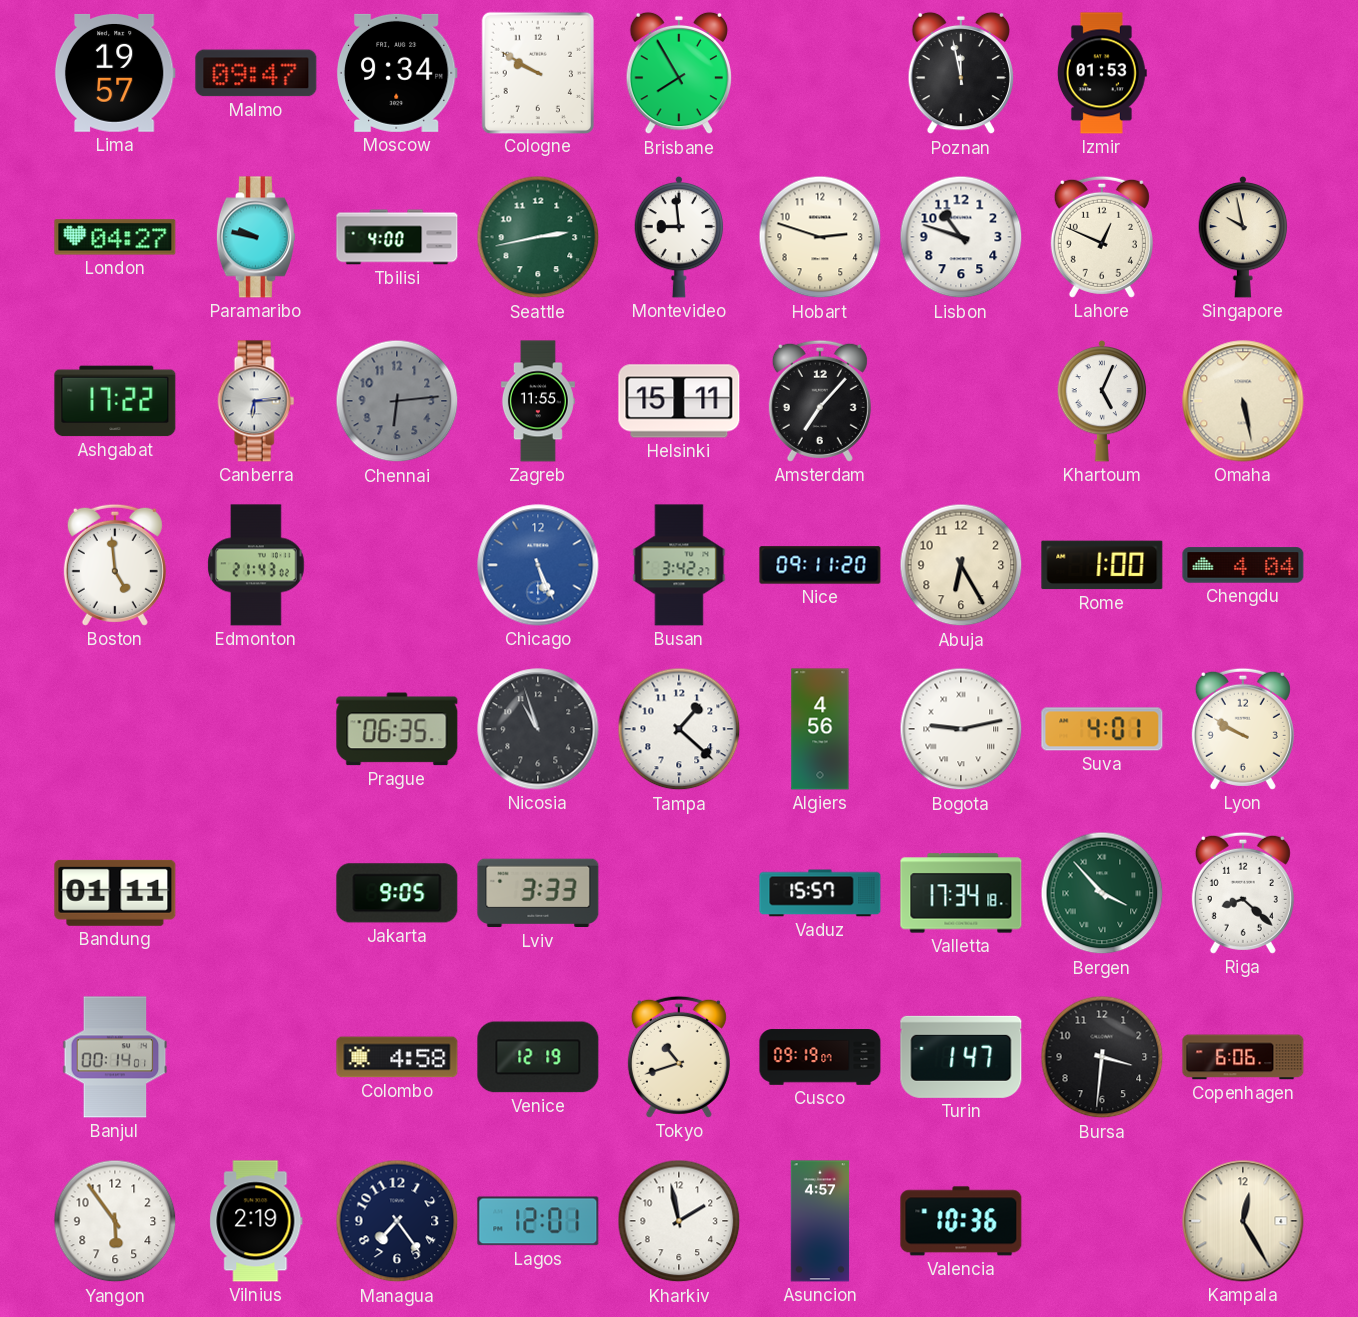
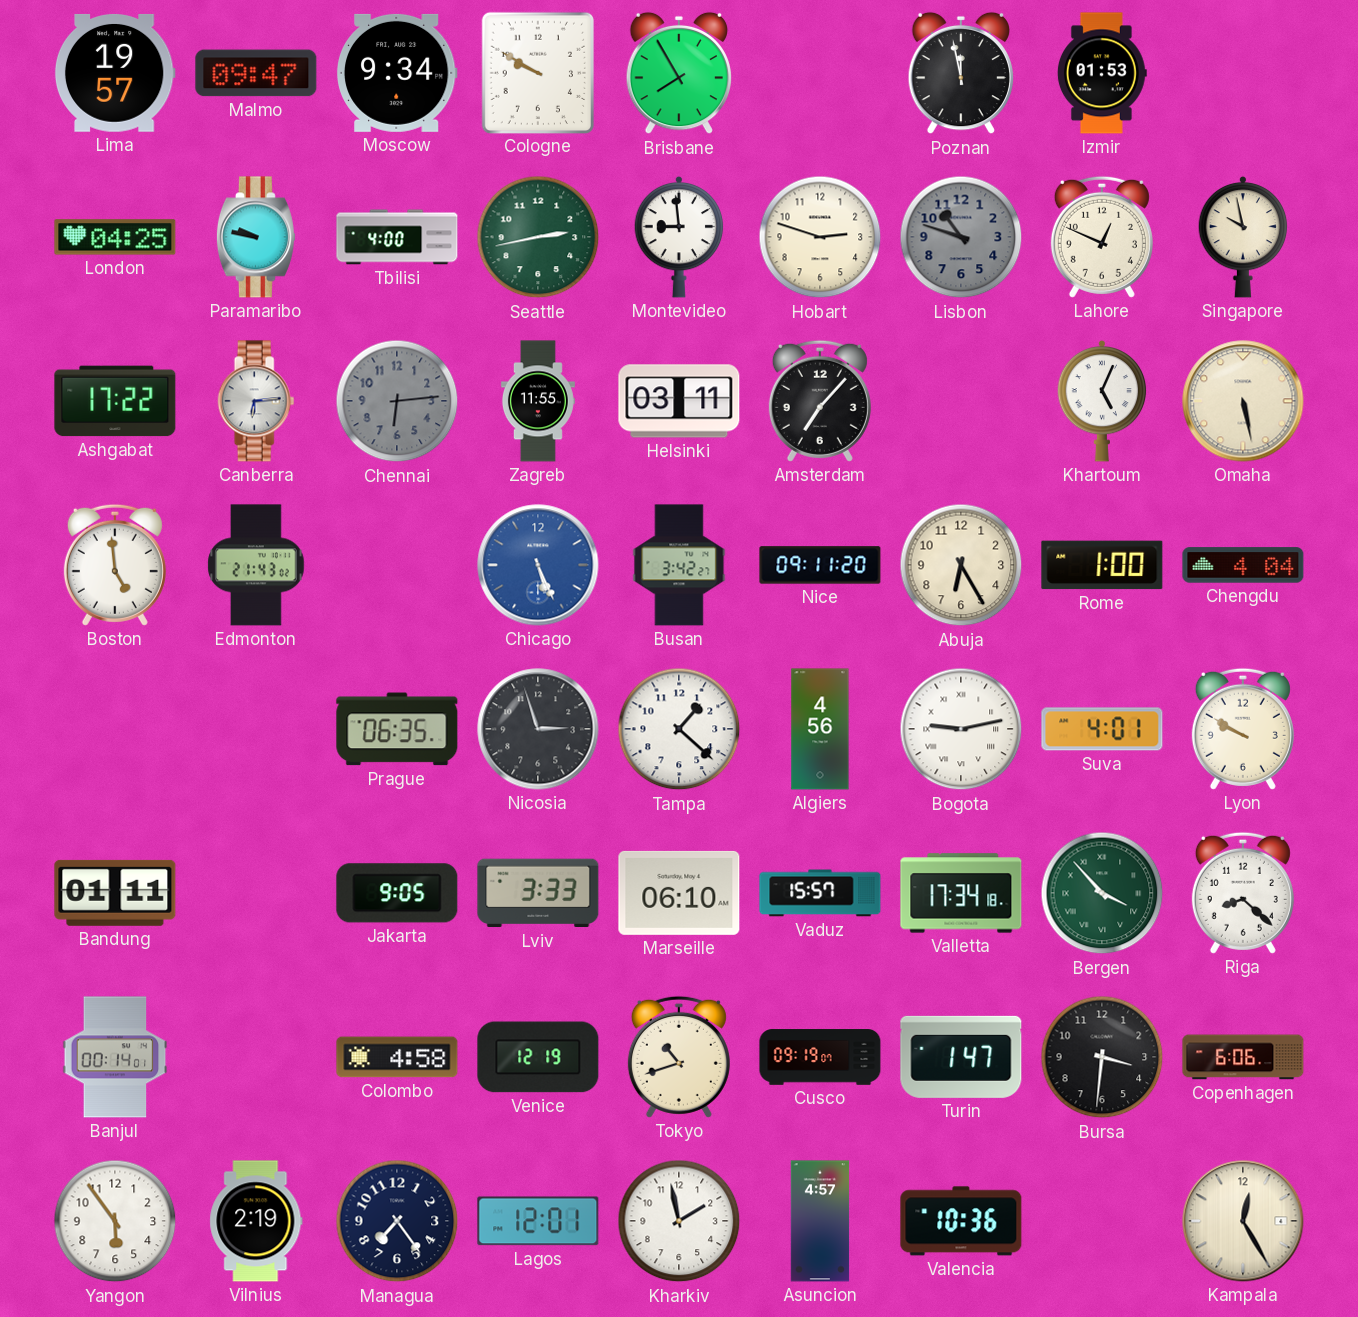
London: 04:27 -> 04:25
Lisbon dial: white -> grey
Helsinki: 15:11 -> 03:11
Nicosia: 10:57 -> 2:57
Marseille: none -> 06:10
